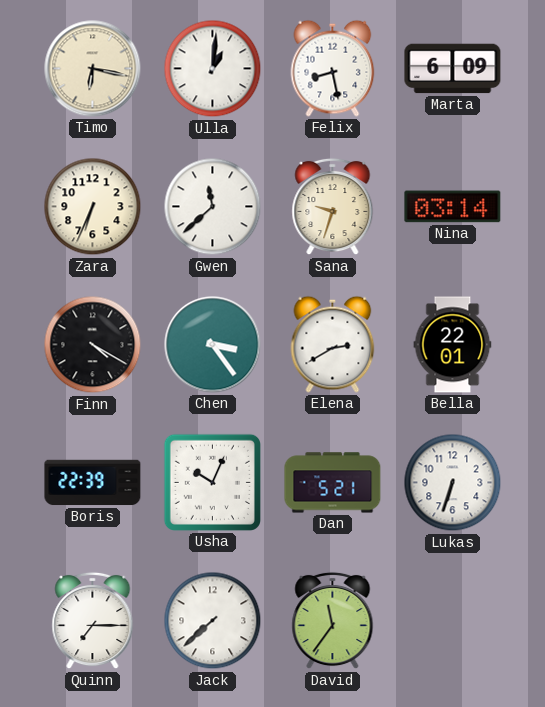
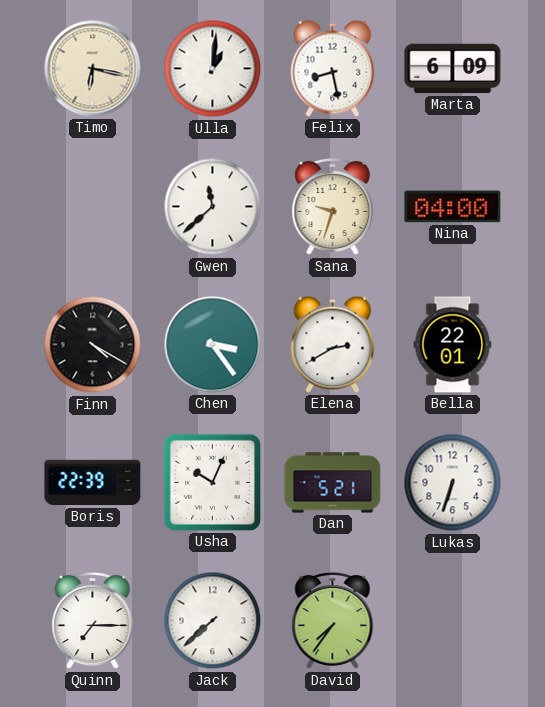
Zara: 6:34 -> none
Nina: 03:14 -> 04:00
David: 11:36 -> 7:36
